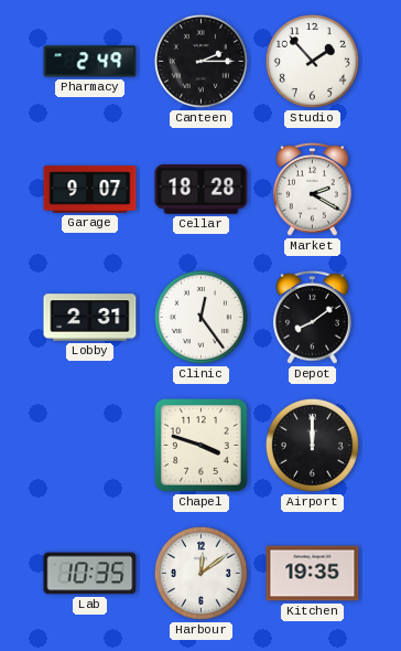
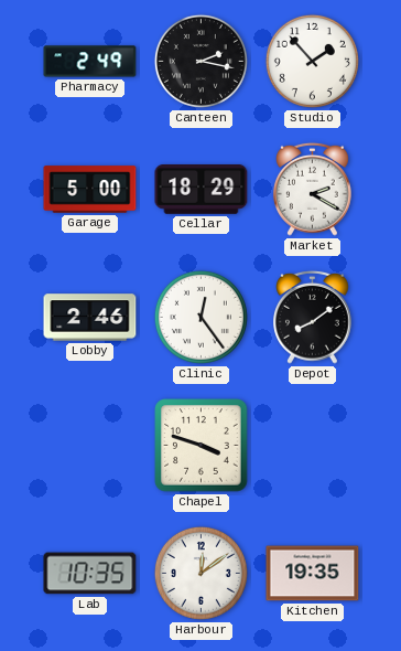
Canteen: 2:15 -> 2:17
Garage: 9:07 -> 5:00
Cellar: 18:28 -> 18:29
Lobby: 2:31 -> 2:46
Airport: 12:00 -> none
